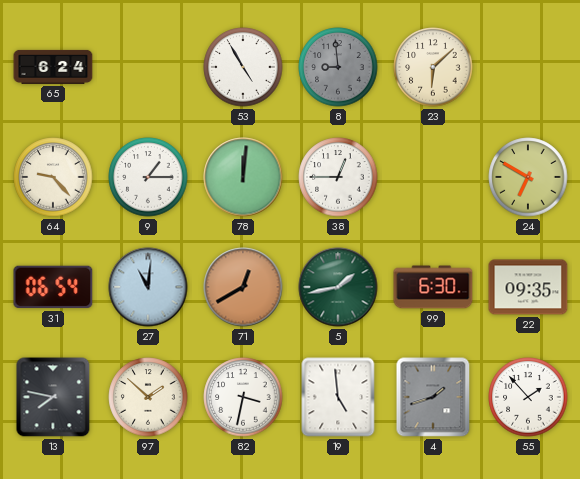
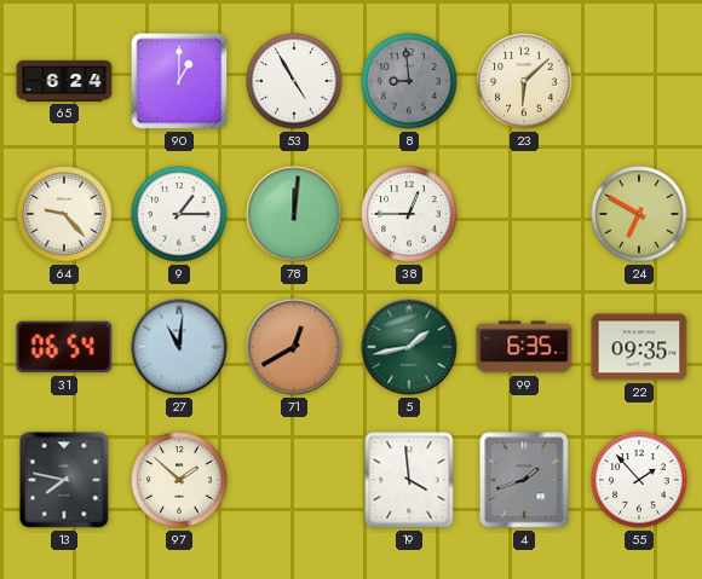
90: none -> 1:00
99: 6:30 -> 6:35
82: 3:32 -> none
19: 4:59 -> 3:59
